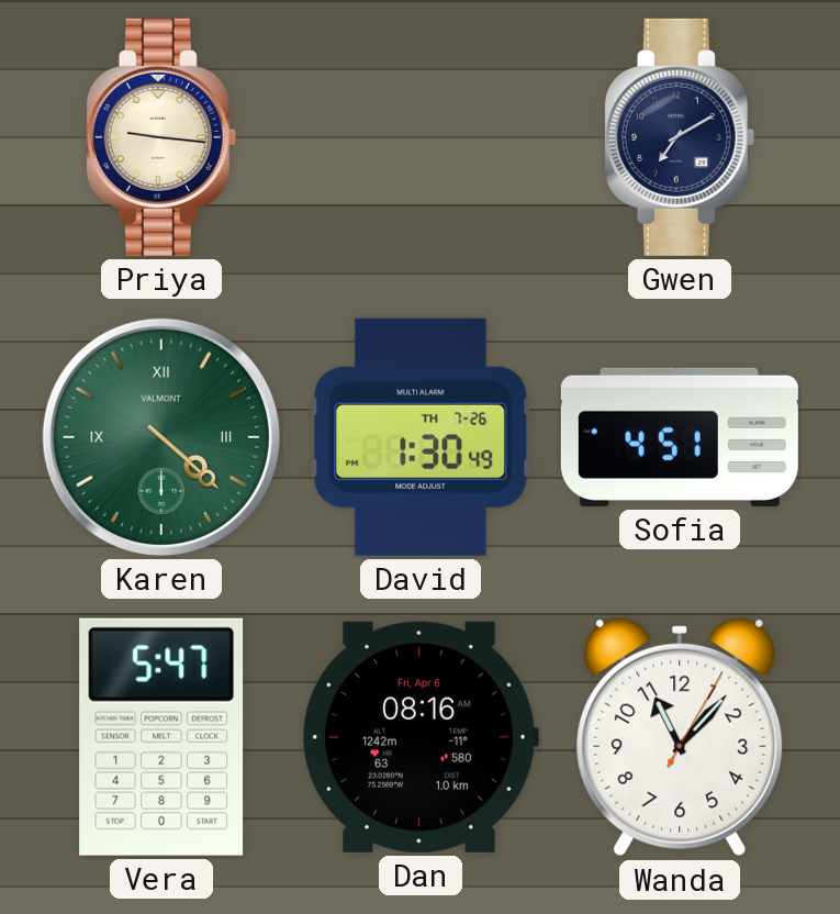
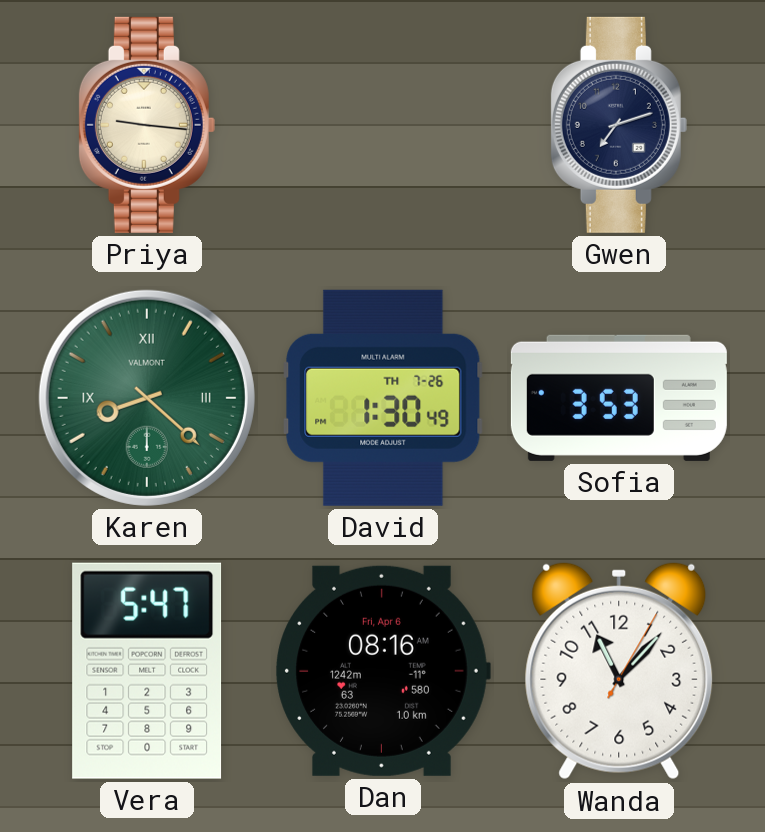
Gwen: 7:10 -> 7:12
Karen: 4:22 -> 8:22
Sofia: 4:51 -> 3:53
